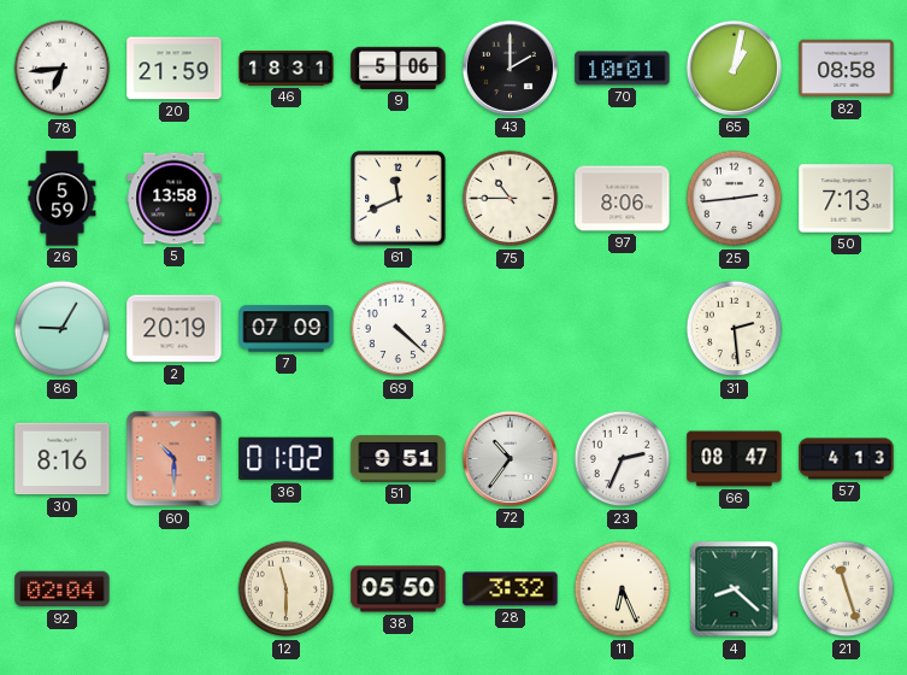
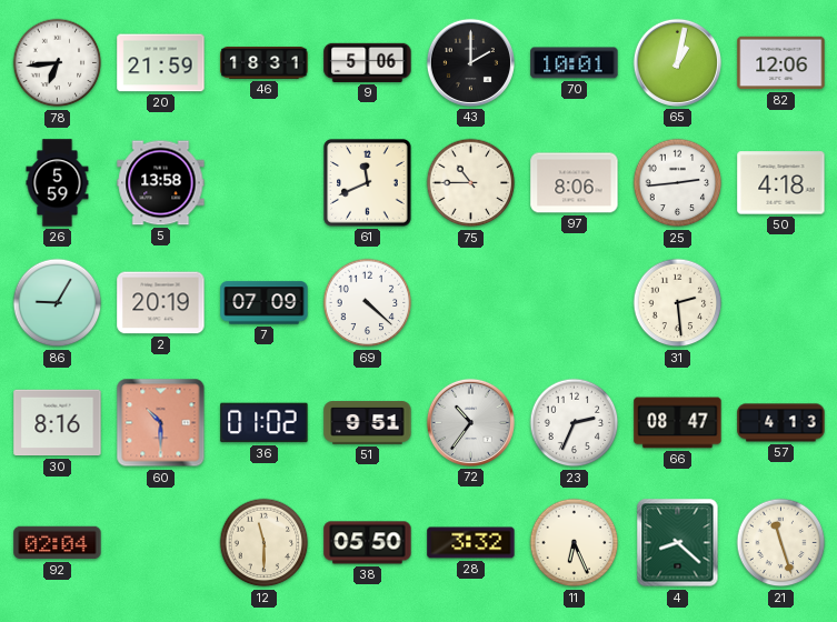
82: 08:58 -> 12:06
50: 7:13 -> 4:18
